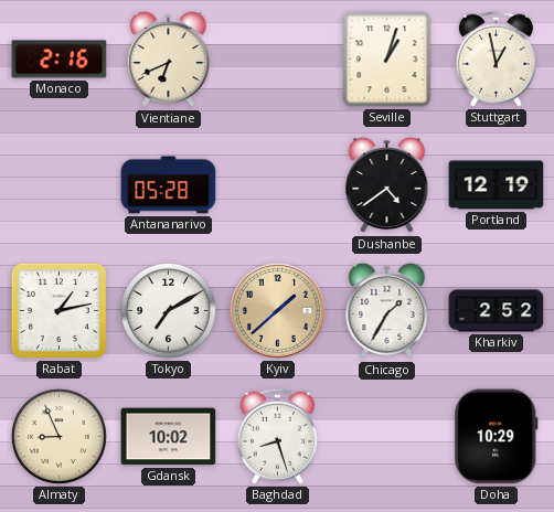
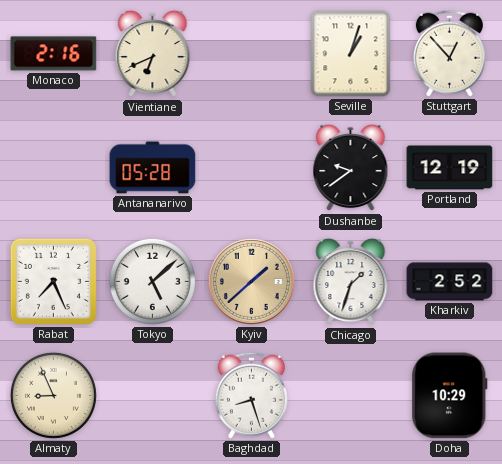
Stuttgart: 12:58 -> 12:53
Dushanbe: 4:39 -> 9:39
Rabat: 1:13 -> 7:26
Tokyo: 7:10 -> 5:08
Chicago: 1:35 -> 1:33
Gdansk: 10:02 -> none
